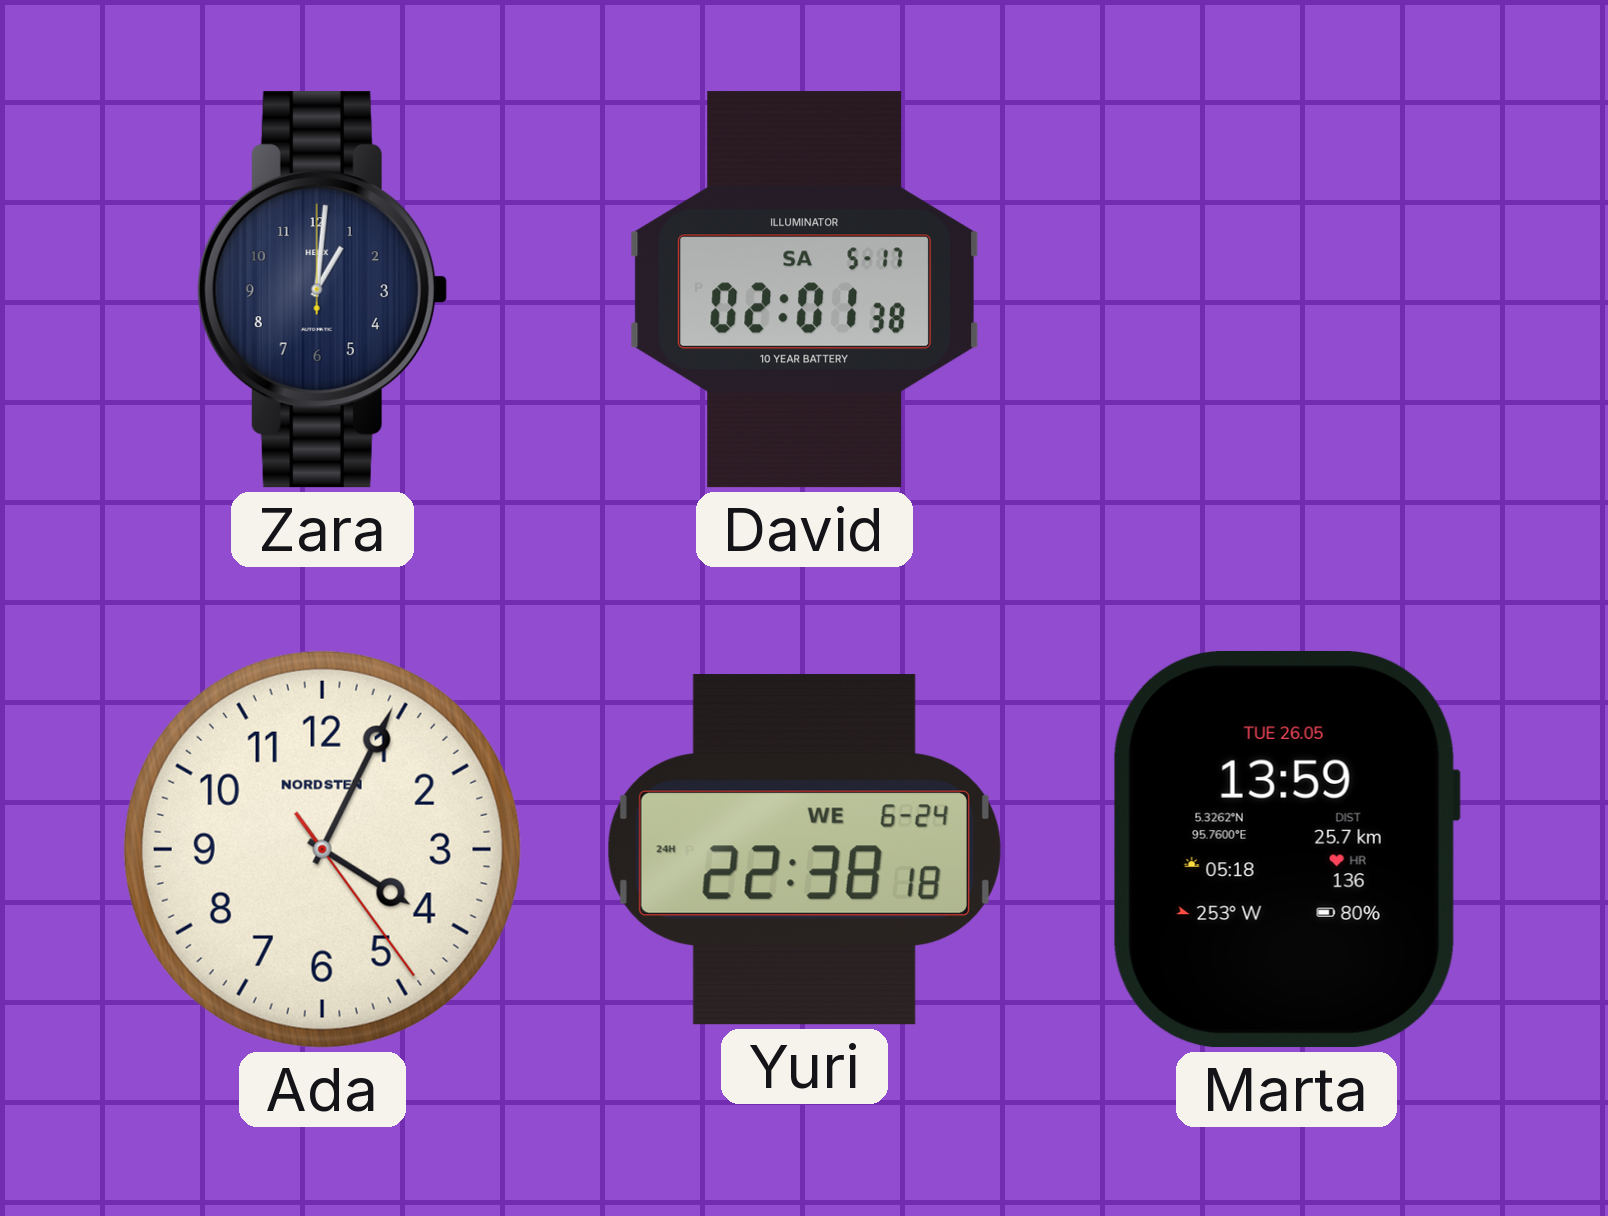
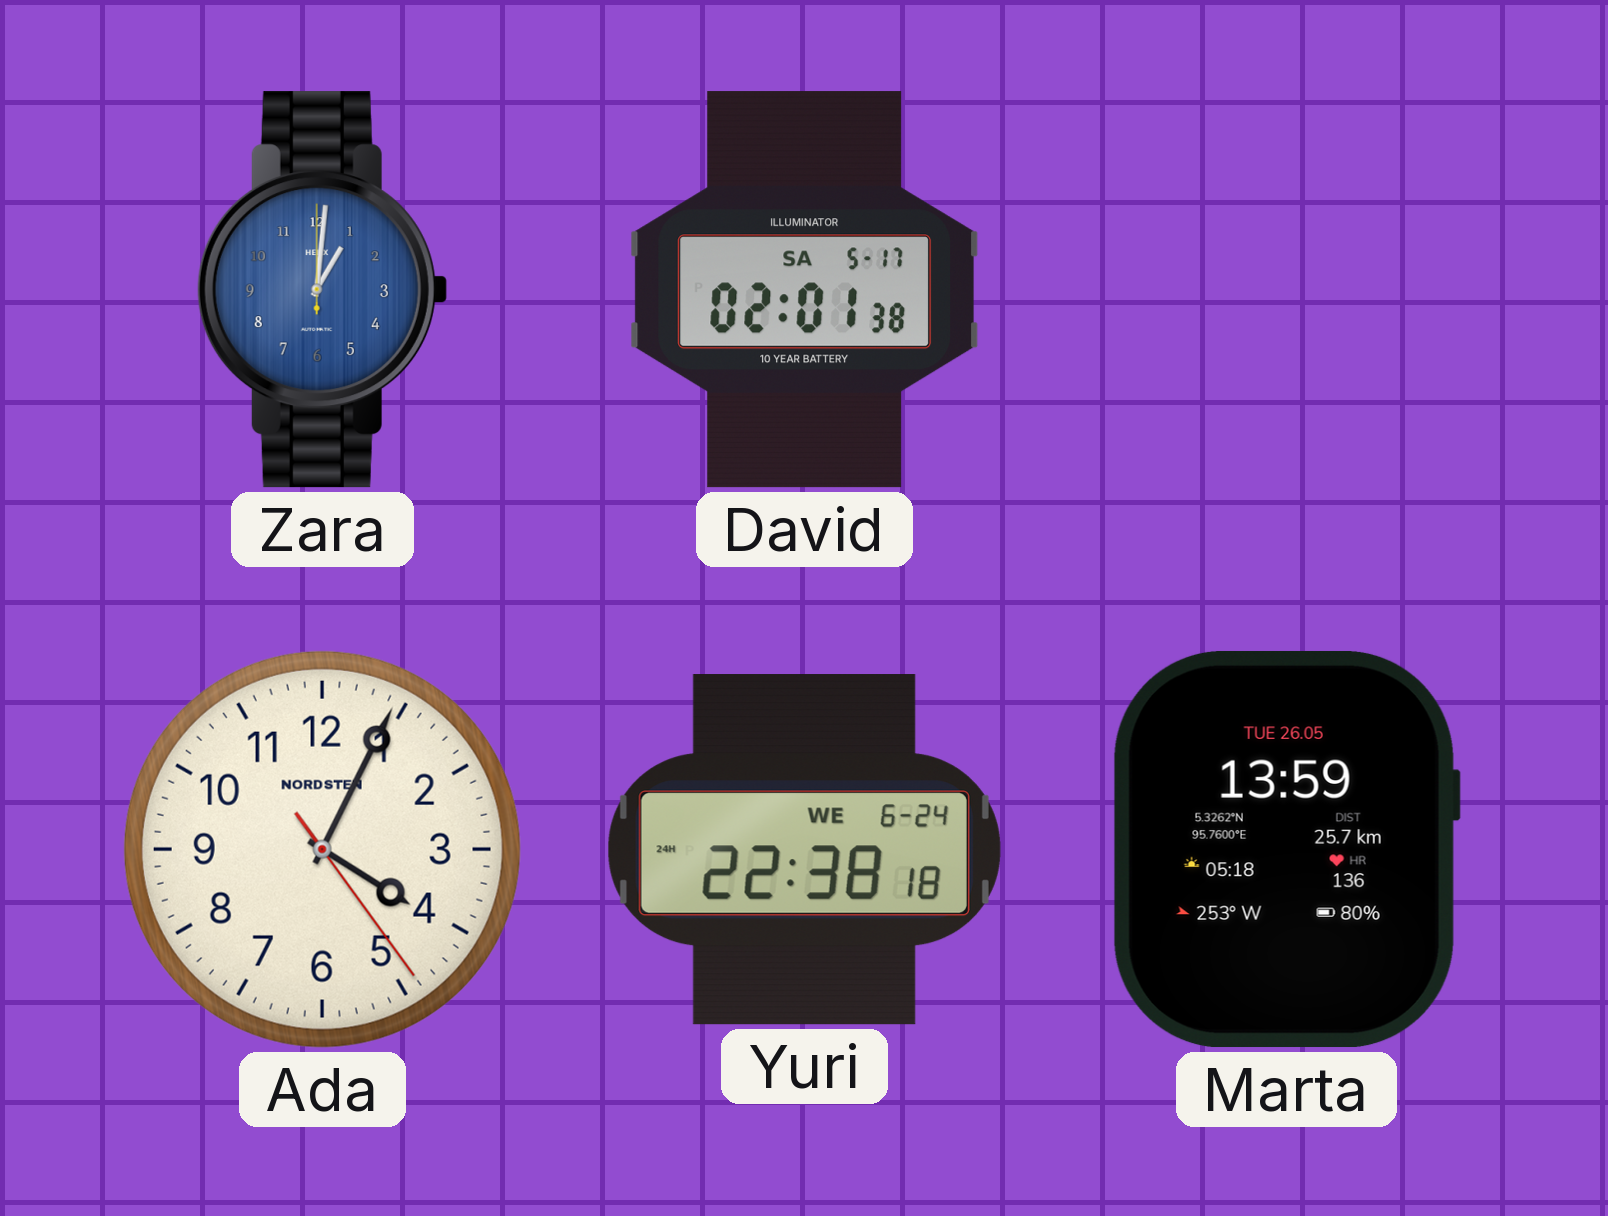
Zara dial: navy -> blue
